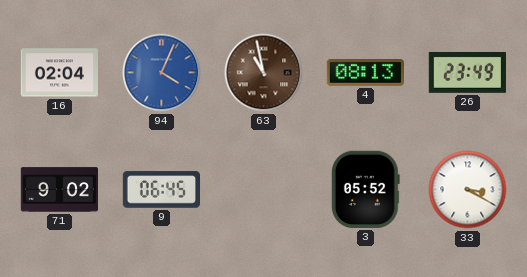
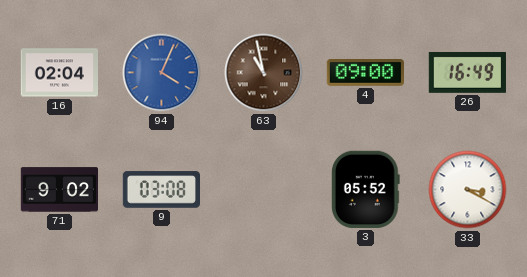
4: 08:13 -> 09:00
26: 23:49 -> 16:49
9: 06:45 -> 03:08
